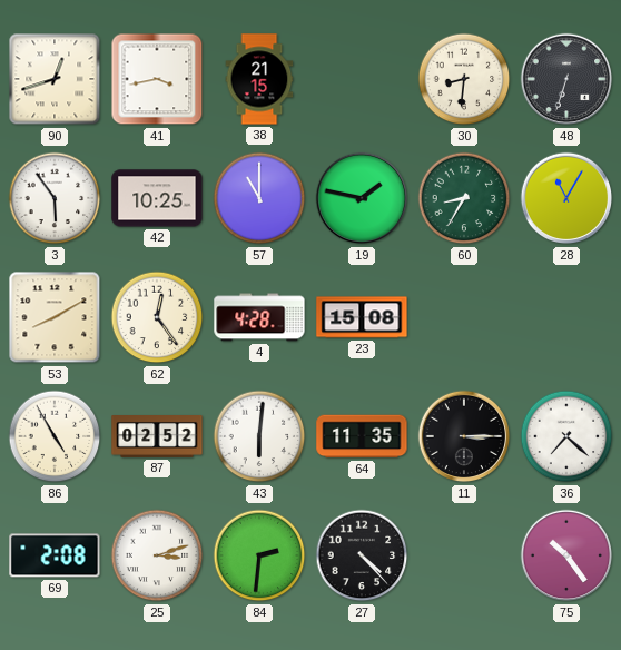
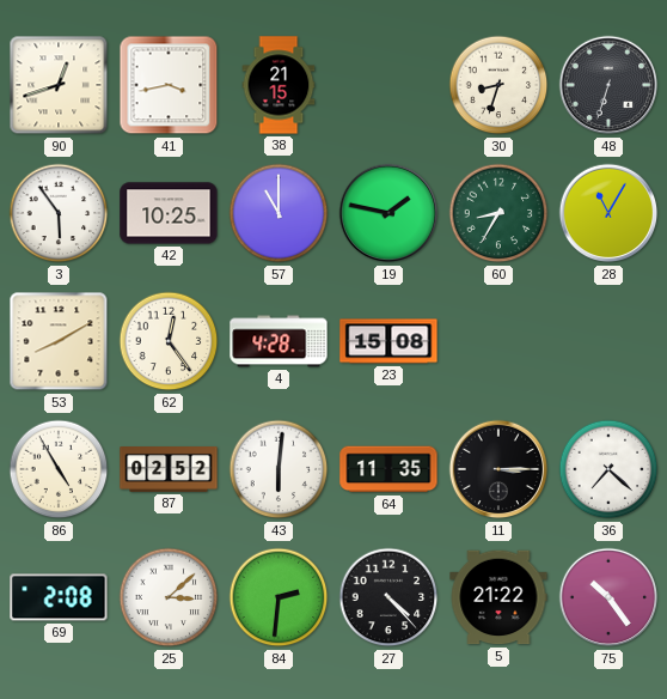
30: 8:31 -> 8:33
25: 3:12 -> 3:08
5: none -> 21:22
